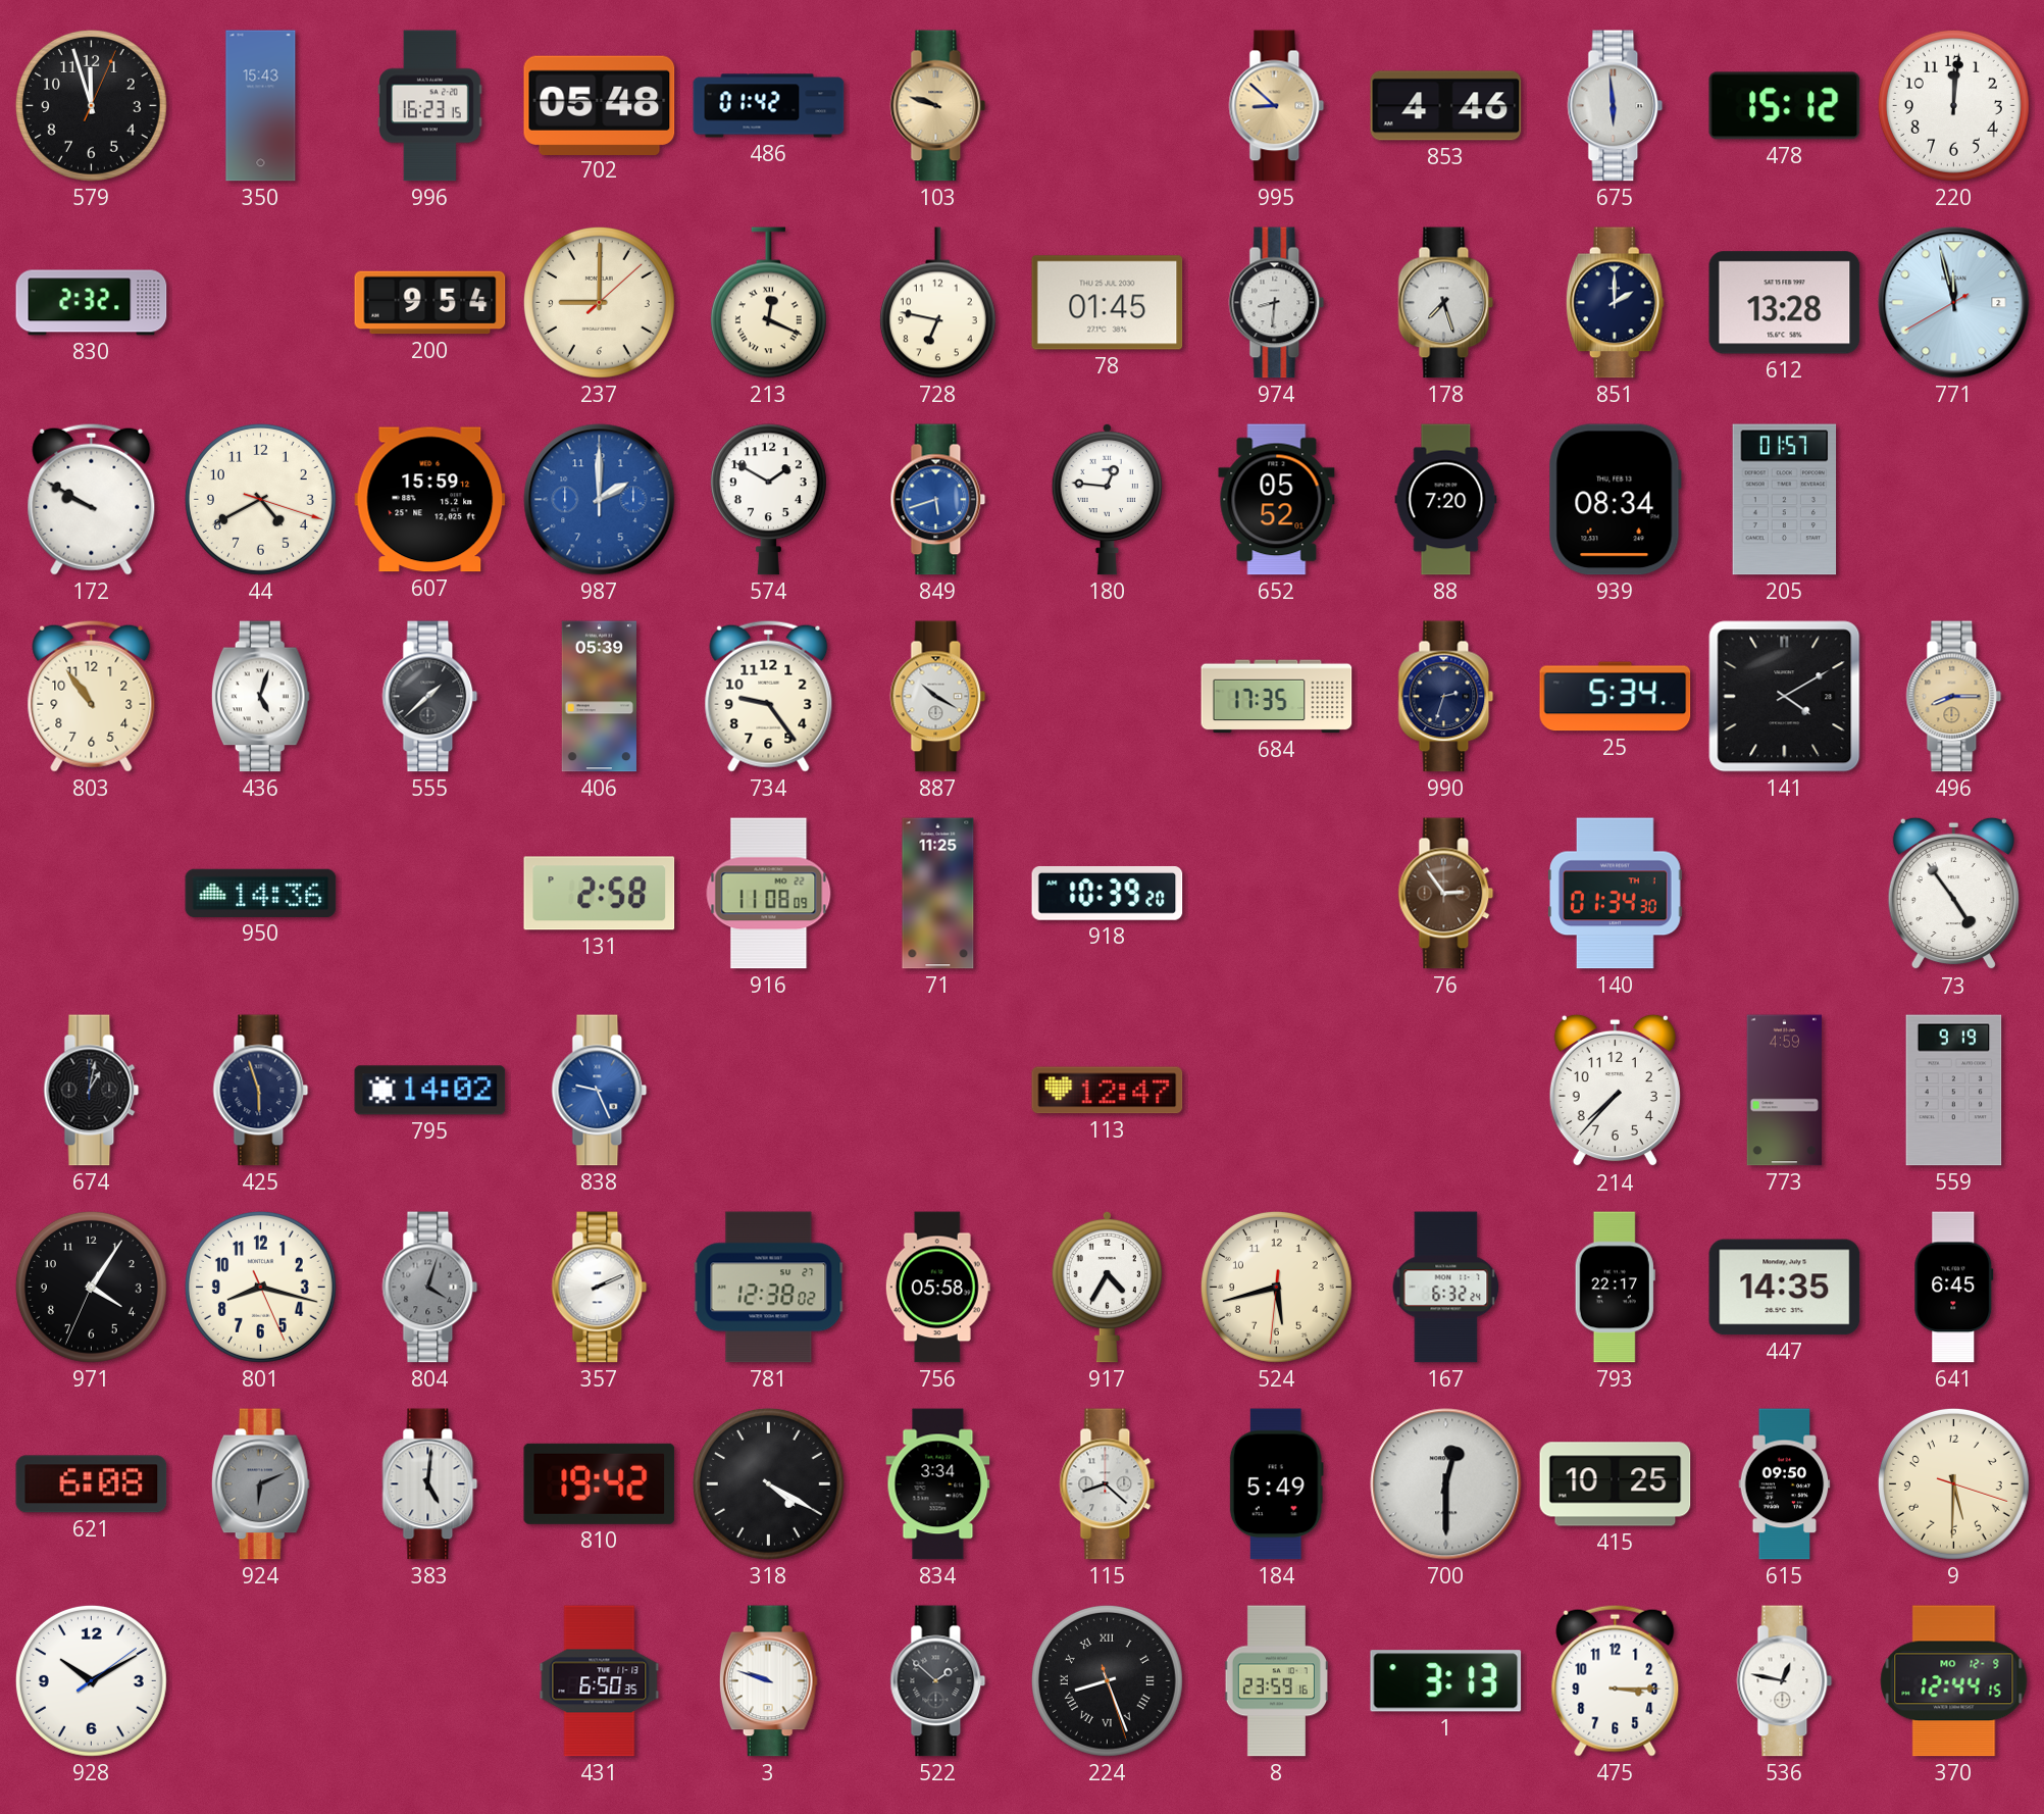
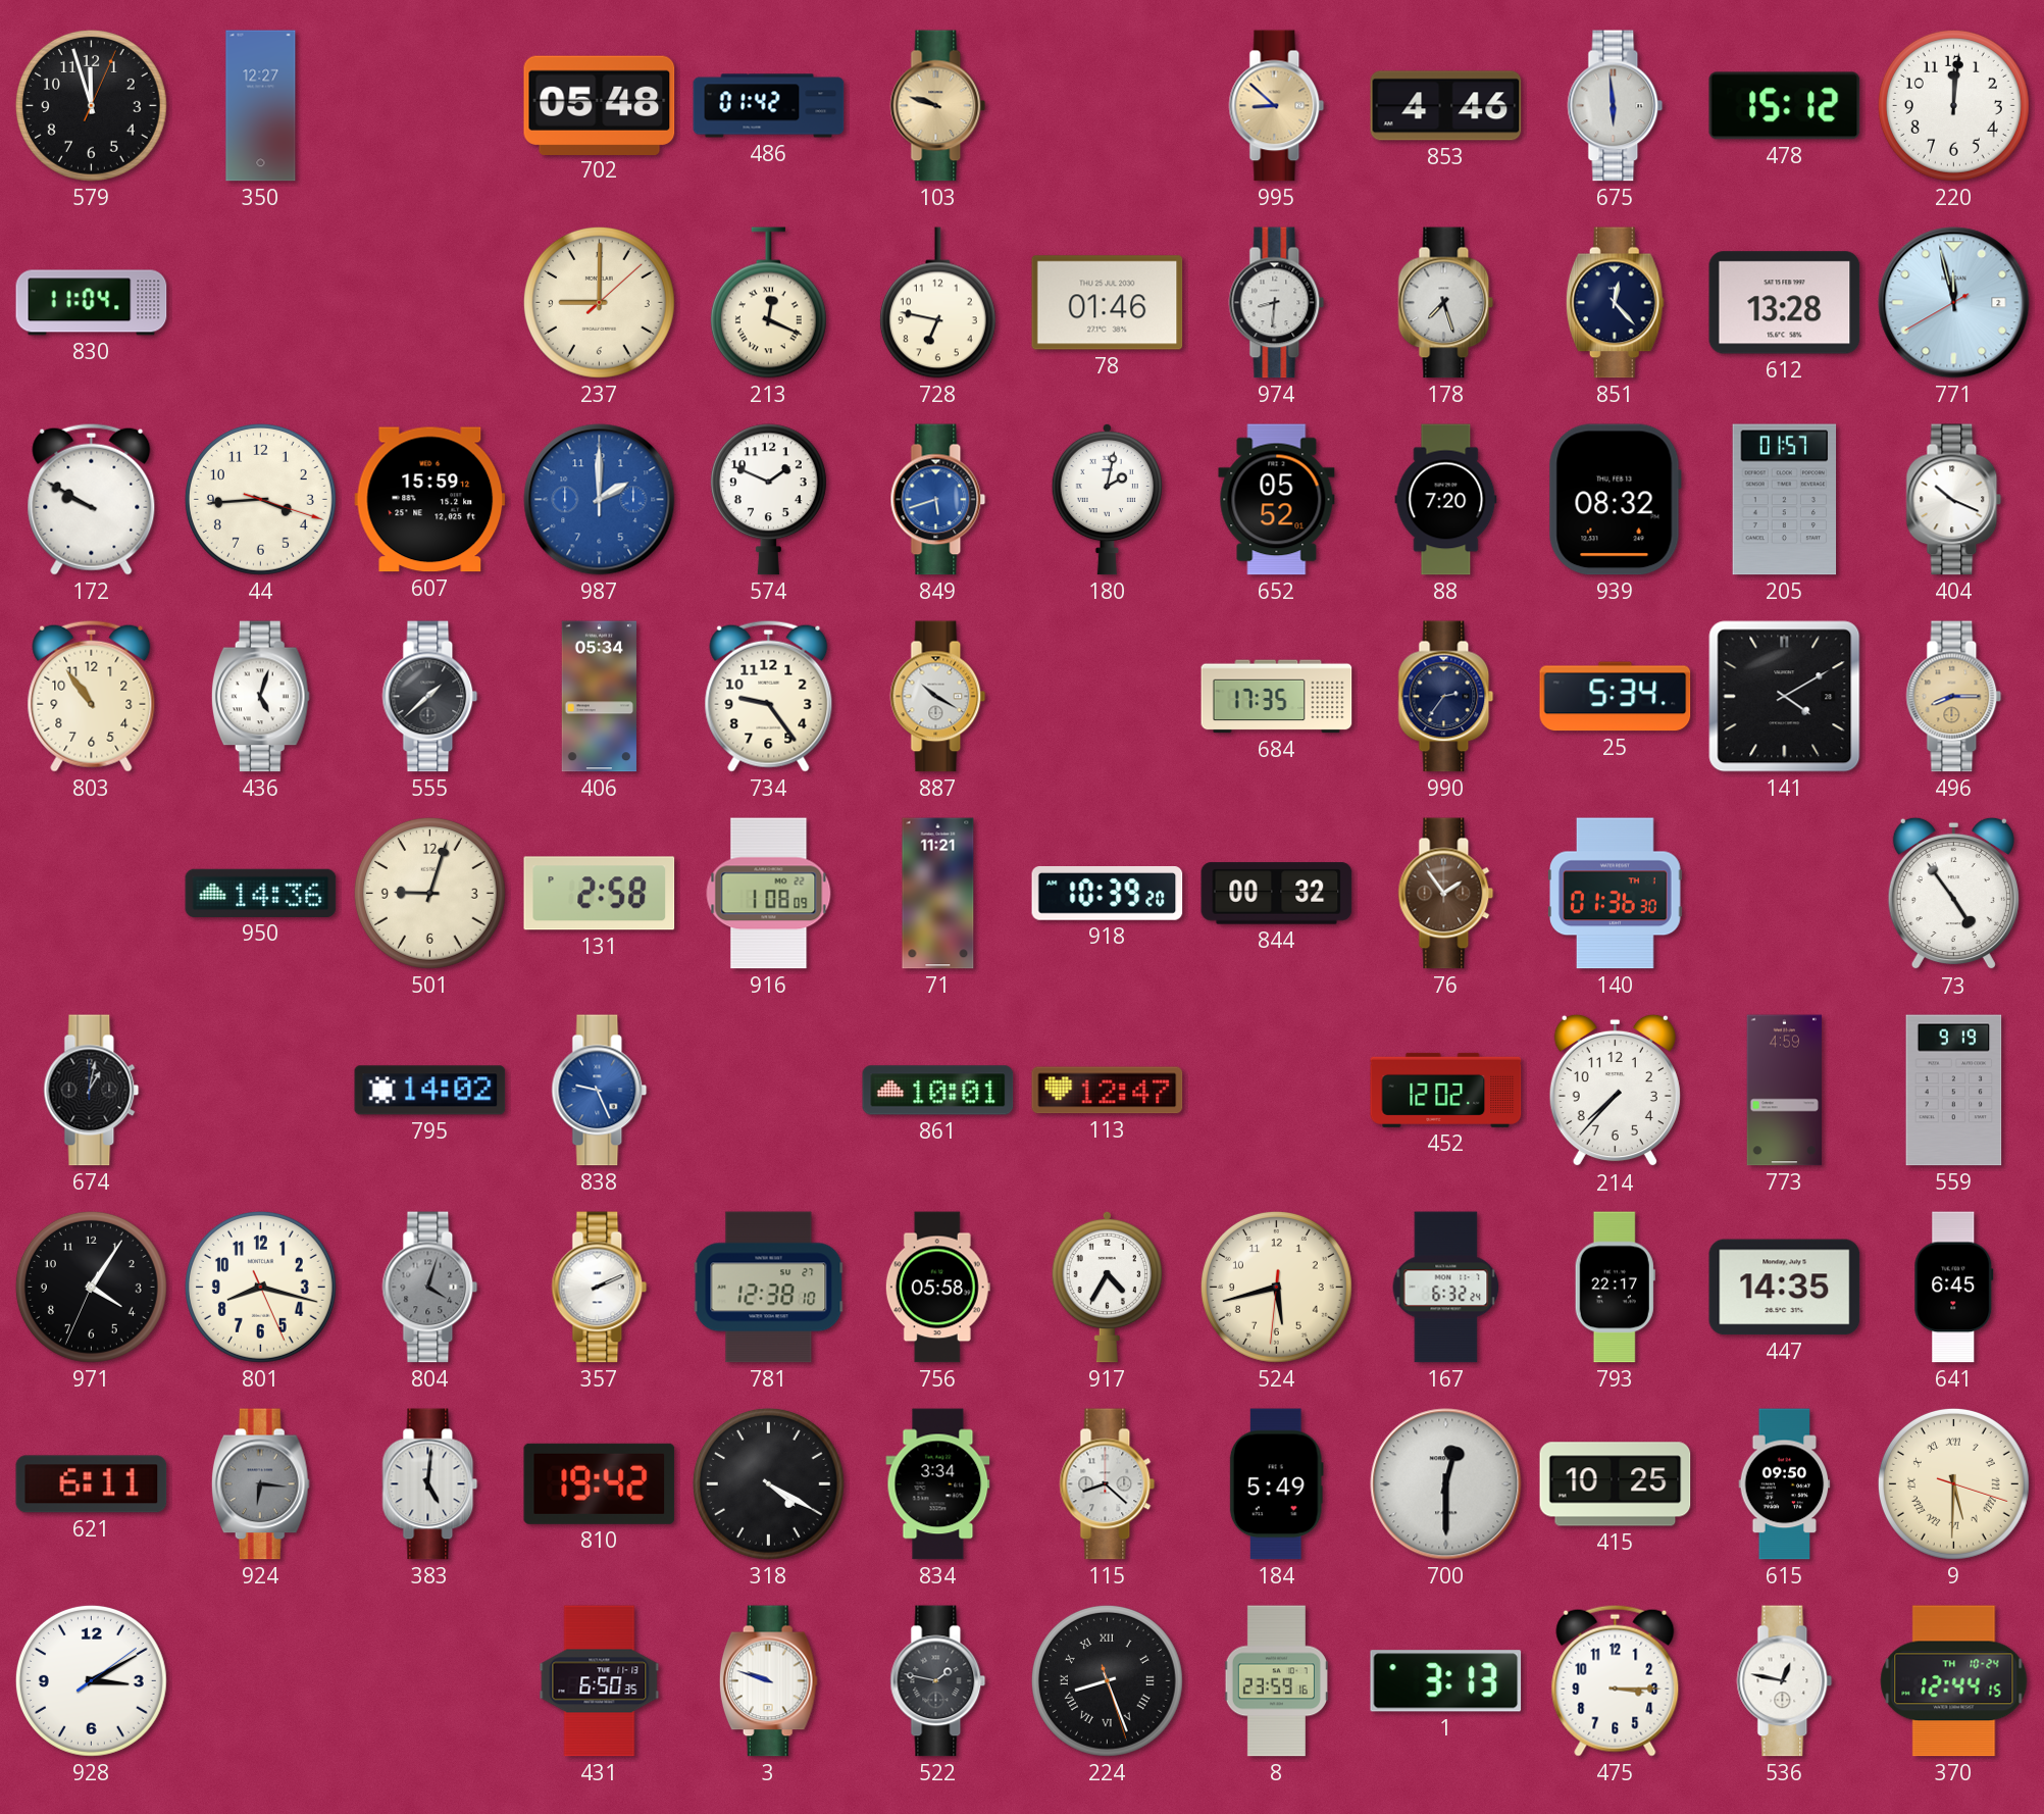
350: 15:43 -> 12:27
996: 16:23 -> none
830: 2:32 -> 11:04
200: 9:54 -> none
78: 01:45 -> 01:46
851: 2:00 -> 12:23
44: 4:40 -> 3:44
574: 1:50 -> 1:49
180: 12:46 -> 2:02
939: 08:34 -> 08:32
404: none -> 10:19
406: 05:39 -> 05:34
990: 2:33 -> 2:36
501: none -> 9:03
916: 11:08 -> 1:08
71: 11:25 -> 11:21
844: none -> 00:32
76: 2:54 -> 1:54
140: 01:34 -> 01:36
425: 5:57 -> none
861: none -> 10:01
452: none -> 12:02
781: 12:38:02 -> 12:38:10
621: 6:08 -> 6:11
924: 6:11 -> 6:16
9 numerals: Arabic -> Roman
928: 10:10 -> 3:10
522: 1:52 -> 1:47
370 date: MO 12-9 -> TH 10-24
